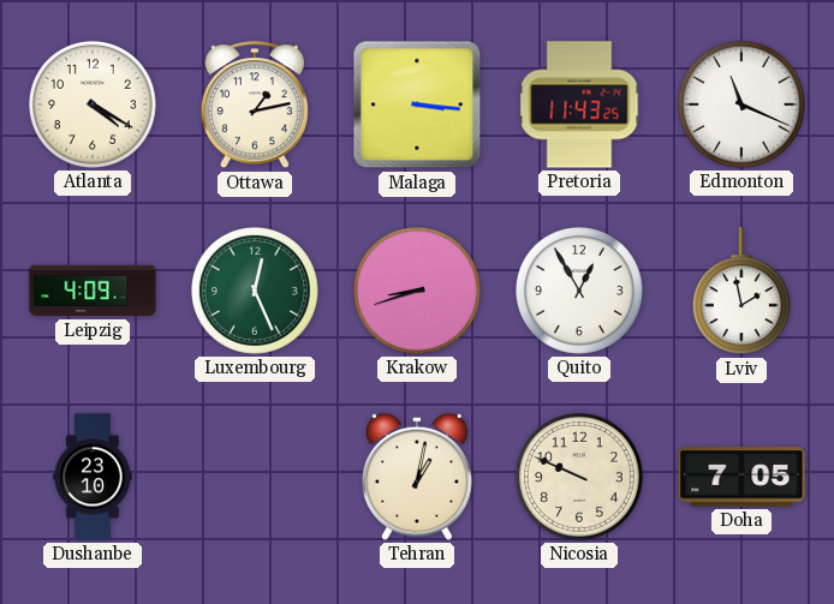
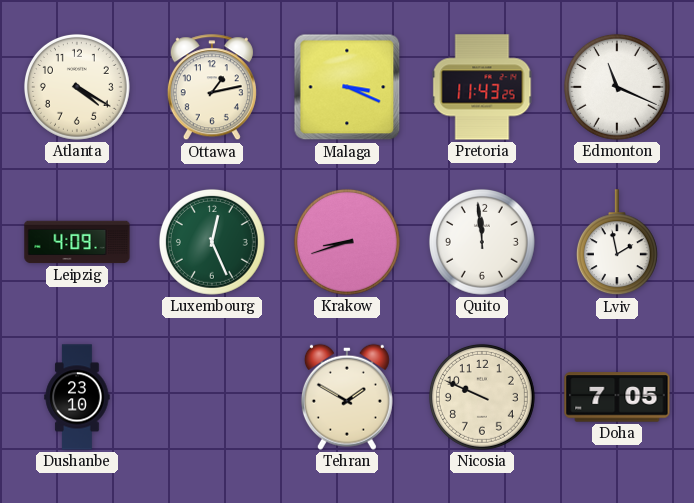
Malaga: 3:16 -> 3:19
Quito: 12:55 -> 11:59
Tehran: 1:02 -> 1:50
